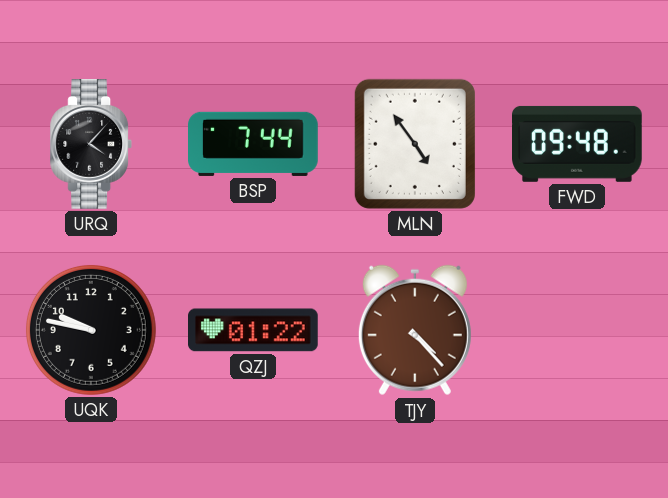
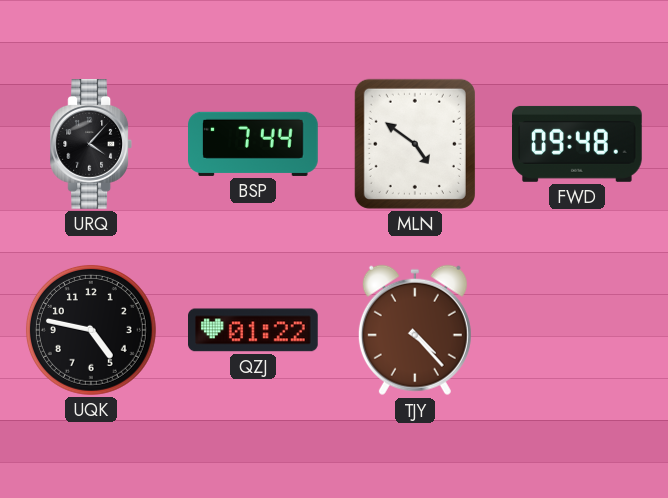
MLN: 4:54 -> 4:51
UQK: 9:47 -> 4:47
